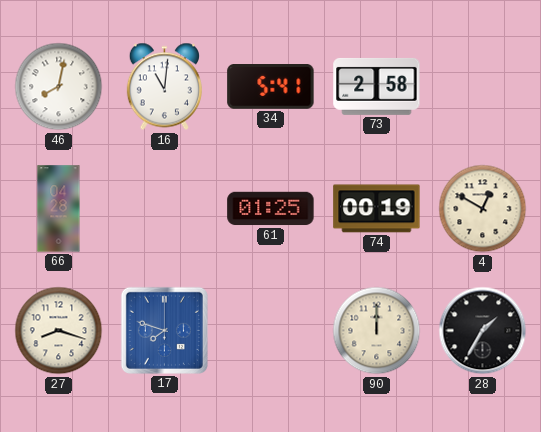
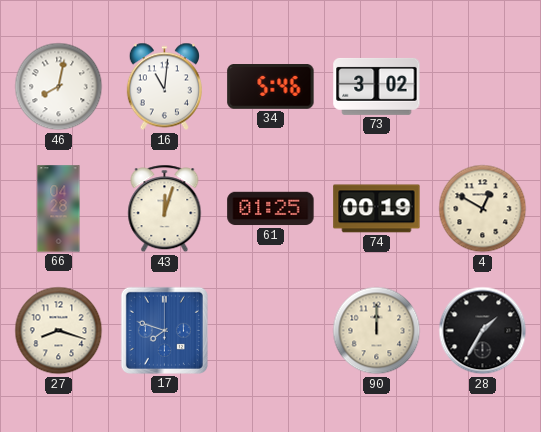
34: 5:41 -> 5:46
73: 2:58 -> 3:02
43: none -> 12:03
